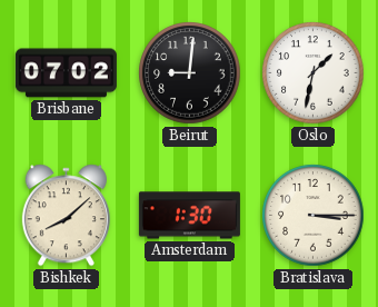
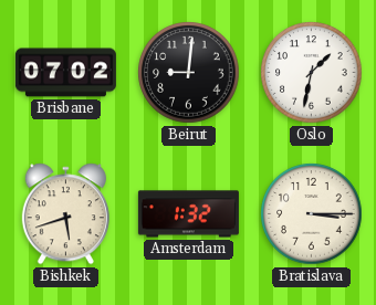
Bishkek: 8:08 -> 5:42
Amsterdam: 1:30 -> 1:32
